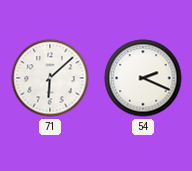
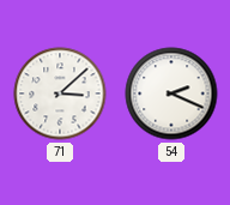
71: 6:08 -> 3:08
